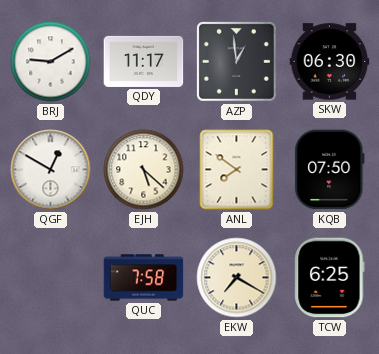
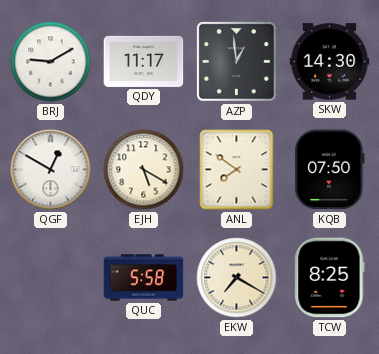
SKW: 06:30 -> 14:30
EJH: 5:22 -> 5:20
QUC: 7:58 -> 5:58
TCW: 6:25 -> 8:25
